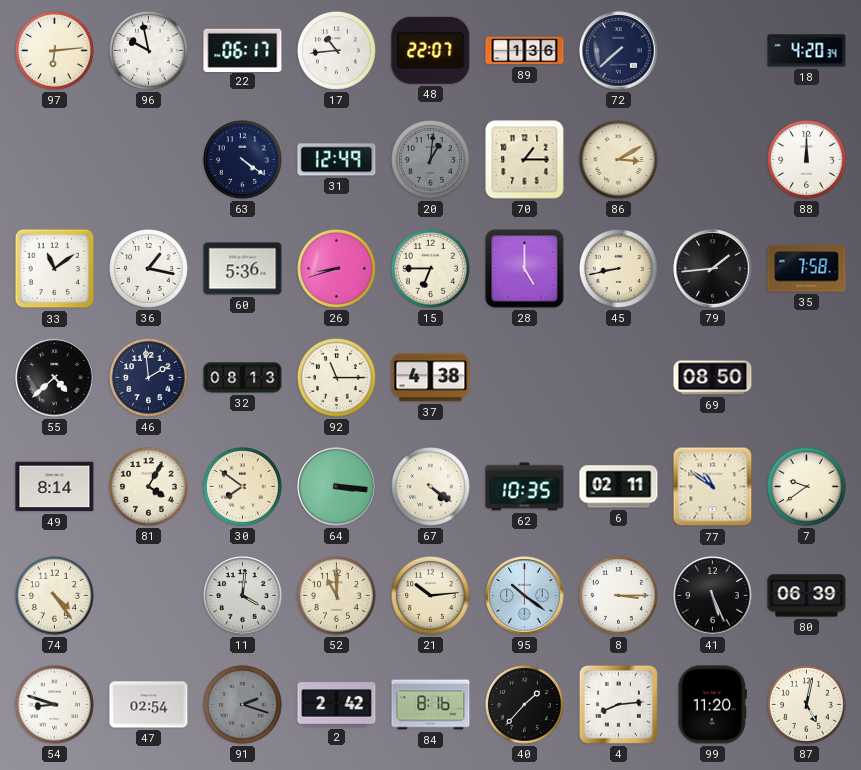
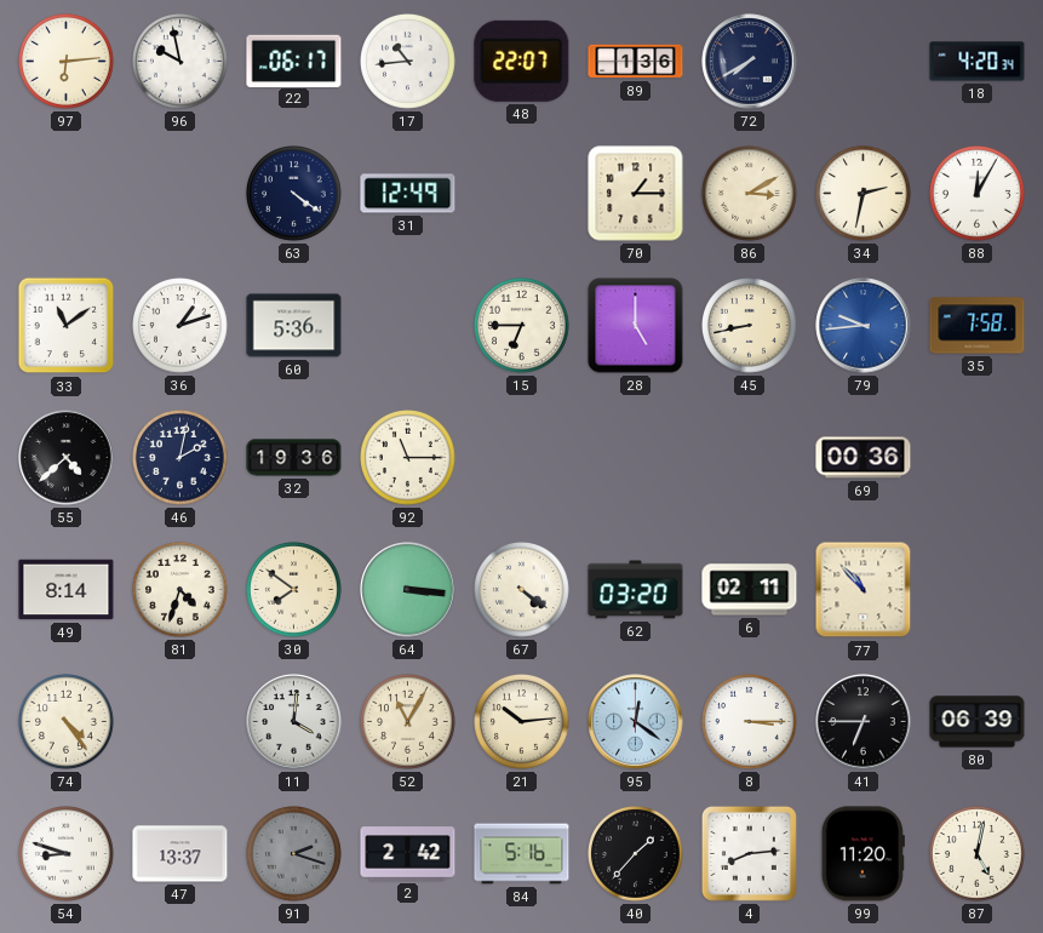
72: 7:38 -> 7:40
20: 1:01 -> none
34: none -> 2:32
88: 12:00 -> 12:05
36: 1:17 -> 1:12
26: 8:42 -> none
79: 1:44 -> 9:44
79 dial: black -> blue
46: 1:59 -> 2:02
32: 08:13 -> 19:36
37: 4:38 -> none
69: 08:50 -> 00:36
81: 4:05 -> 4:33
62: 10:35 -> 03:20
77: 10:51 -> 10:53
7: 9:39 -> none
52: 11:00 -> 11:05
95: 10:21 -> 12:21
41: 5:26 -> 6:45
47: 02:54 -> 13:37
84: 8:16 -> 5:16
